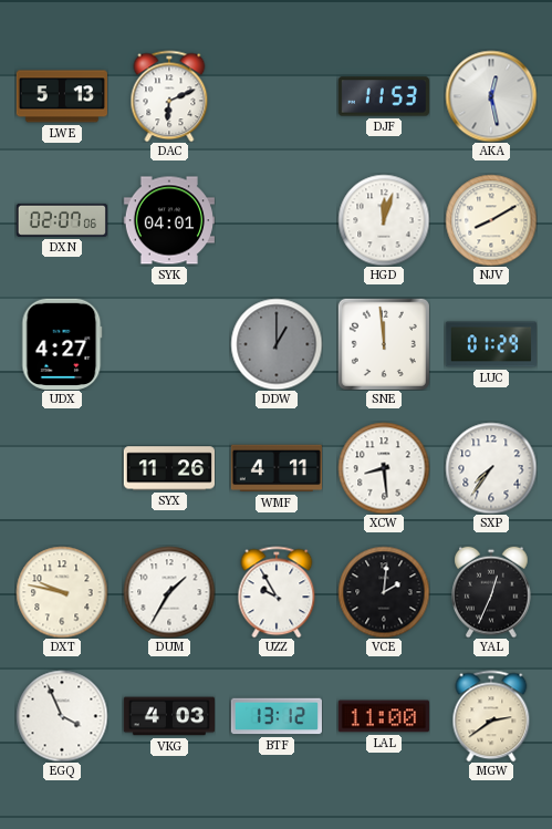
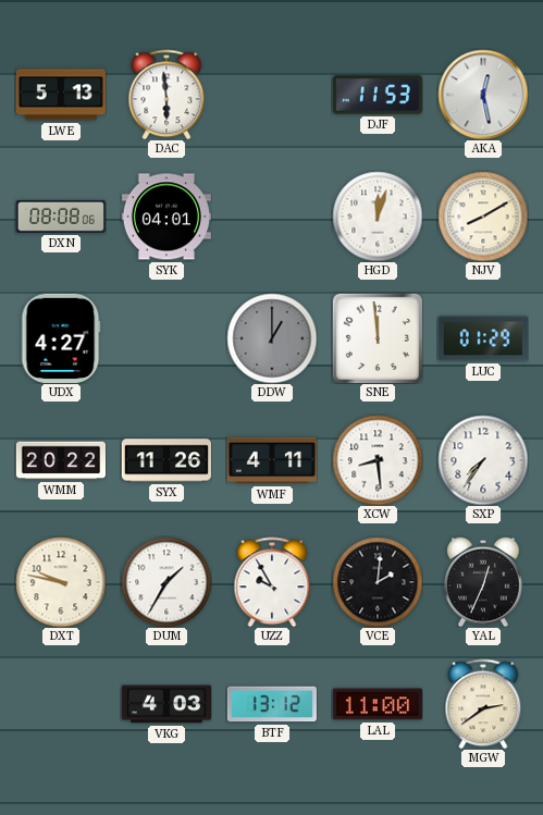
DAC: 6:11 -> 5:59
DXN: 02:07 -> 08:08
WMM: none -> 20:22
EGQ: 3:56 -> none
